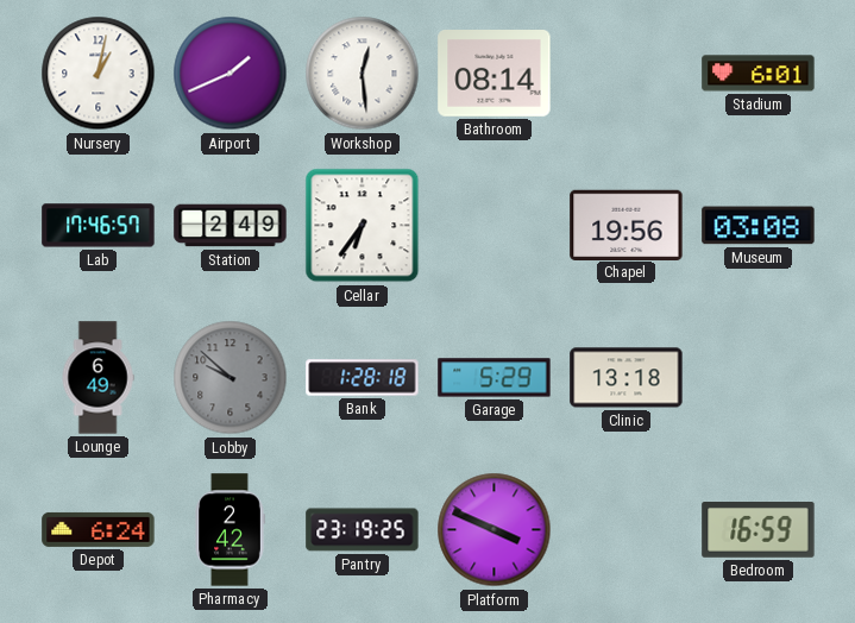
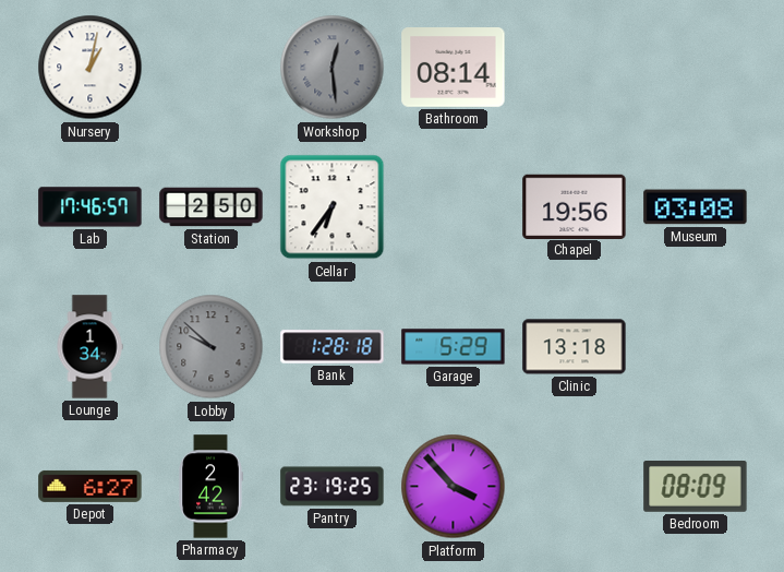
Airport: 1:41 -> none
Workshop dial: white -> grey
Stadium: 6:01 -> none
Station: 2:49 -> 2:50
Lounge: 6:49 -> 1:34
Depot: 6:24 -> 6:27
Platform: 3:49 -> 3:53
Bedroom: 16:59 -> 08:09
